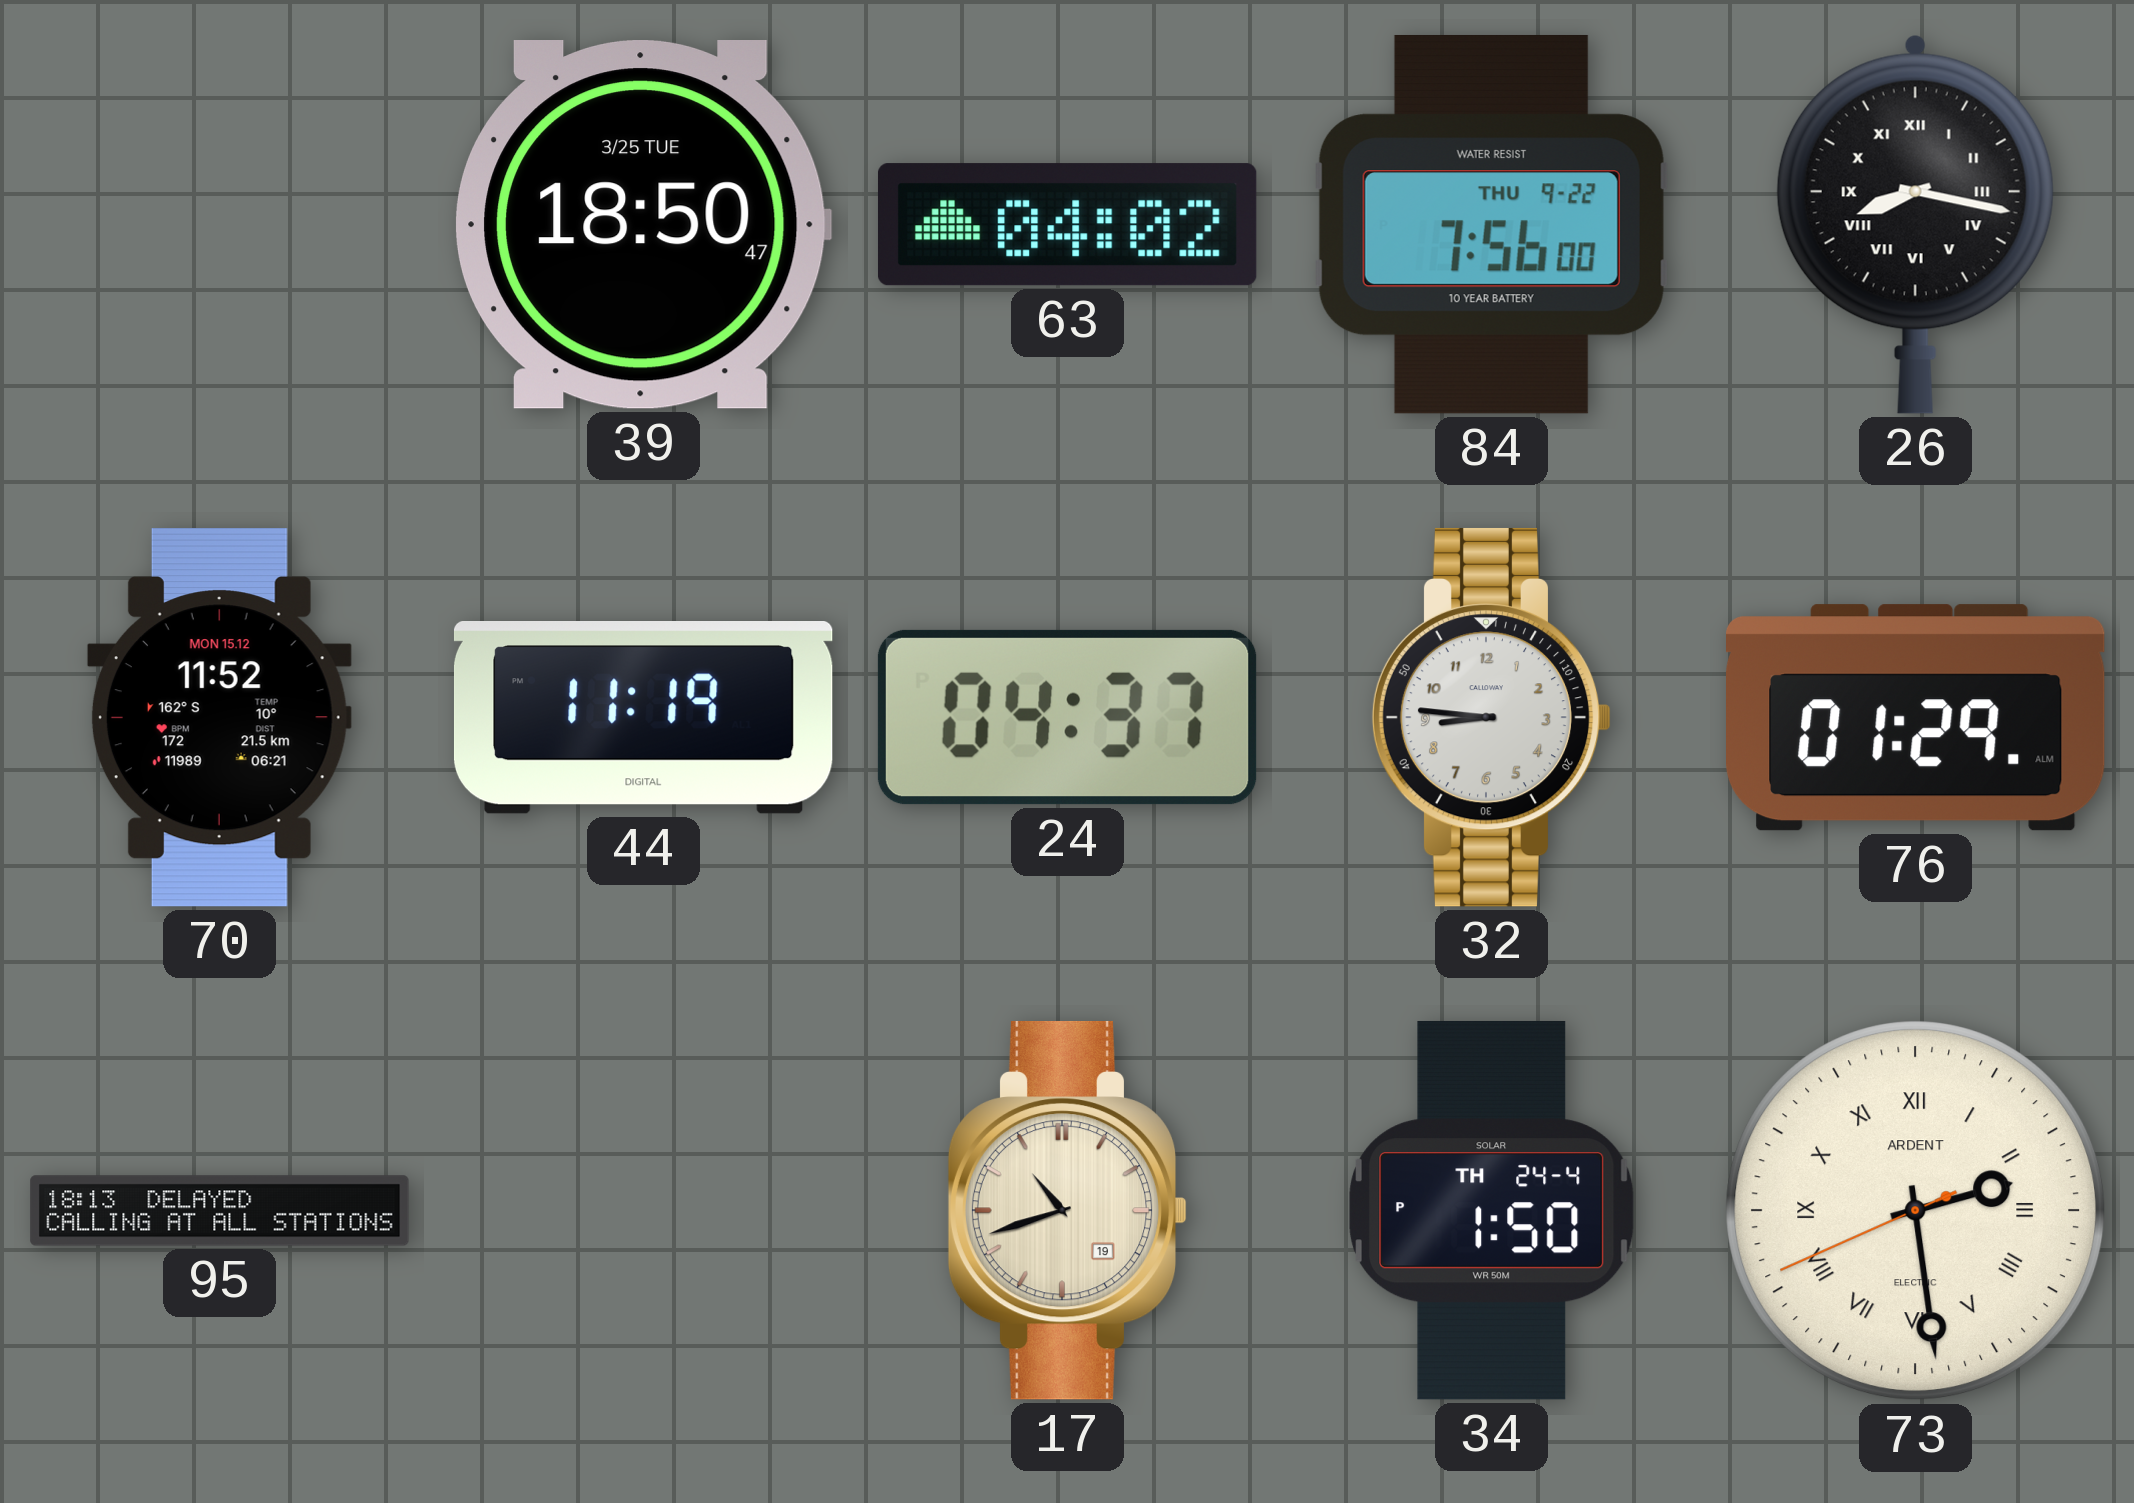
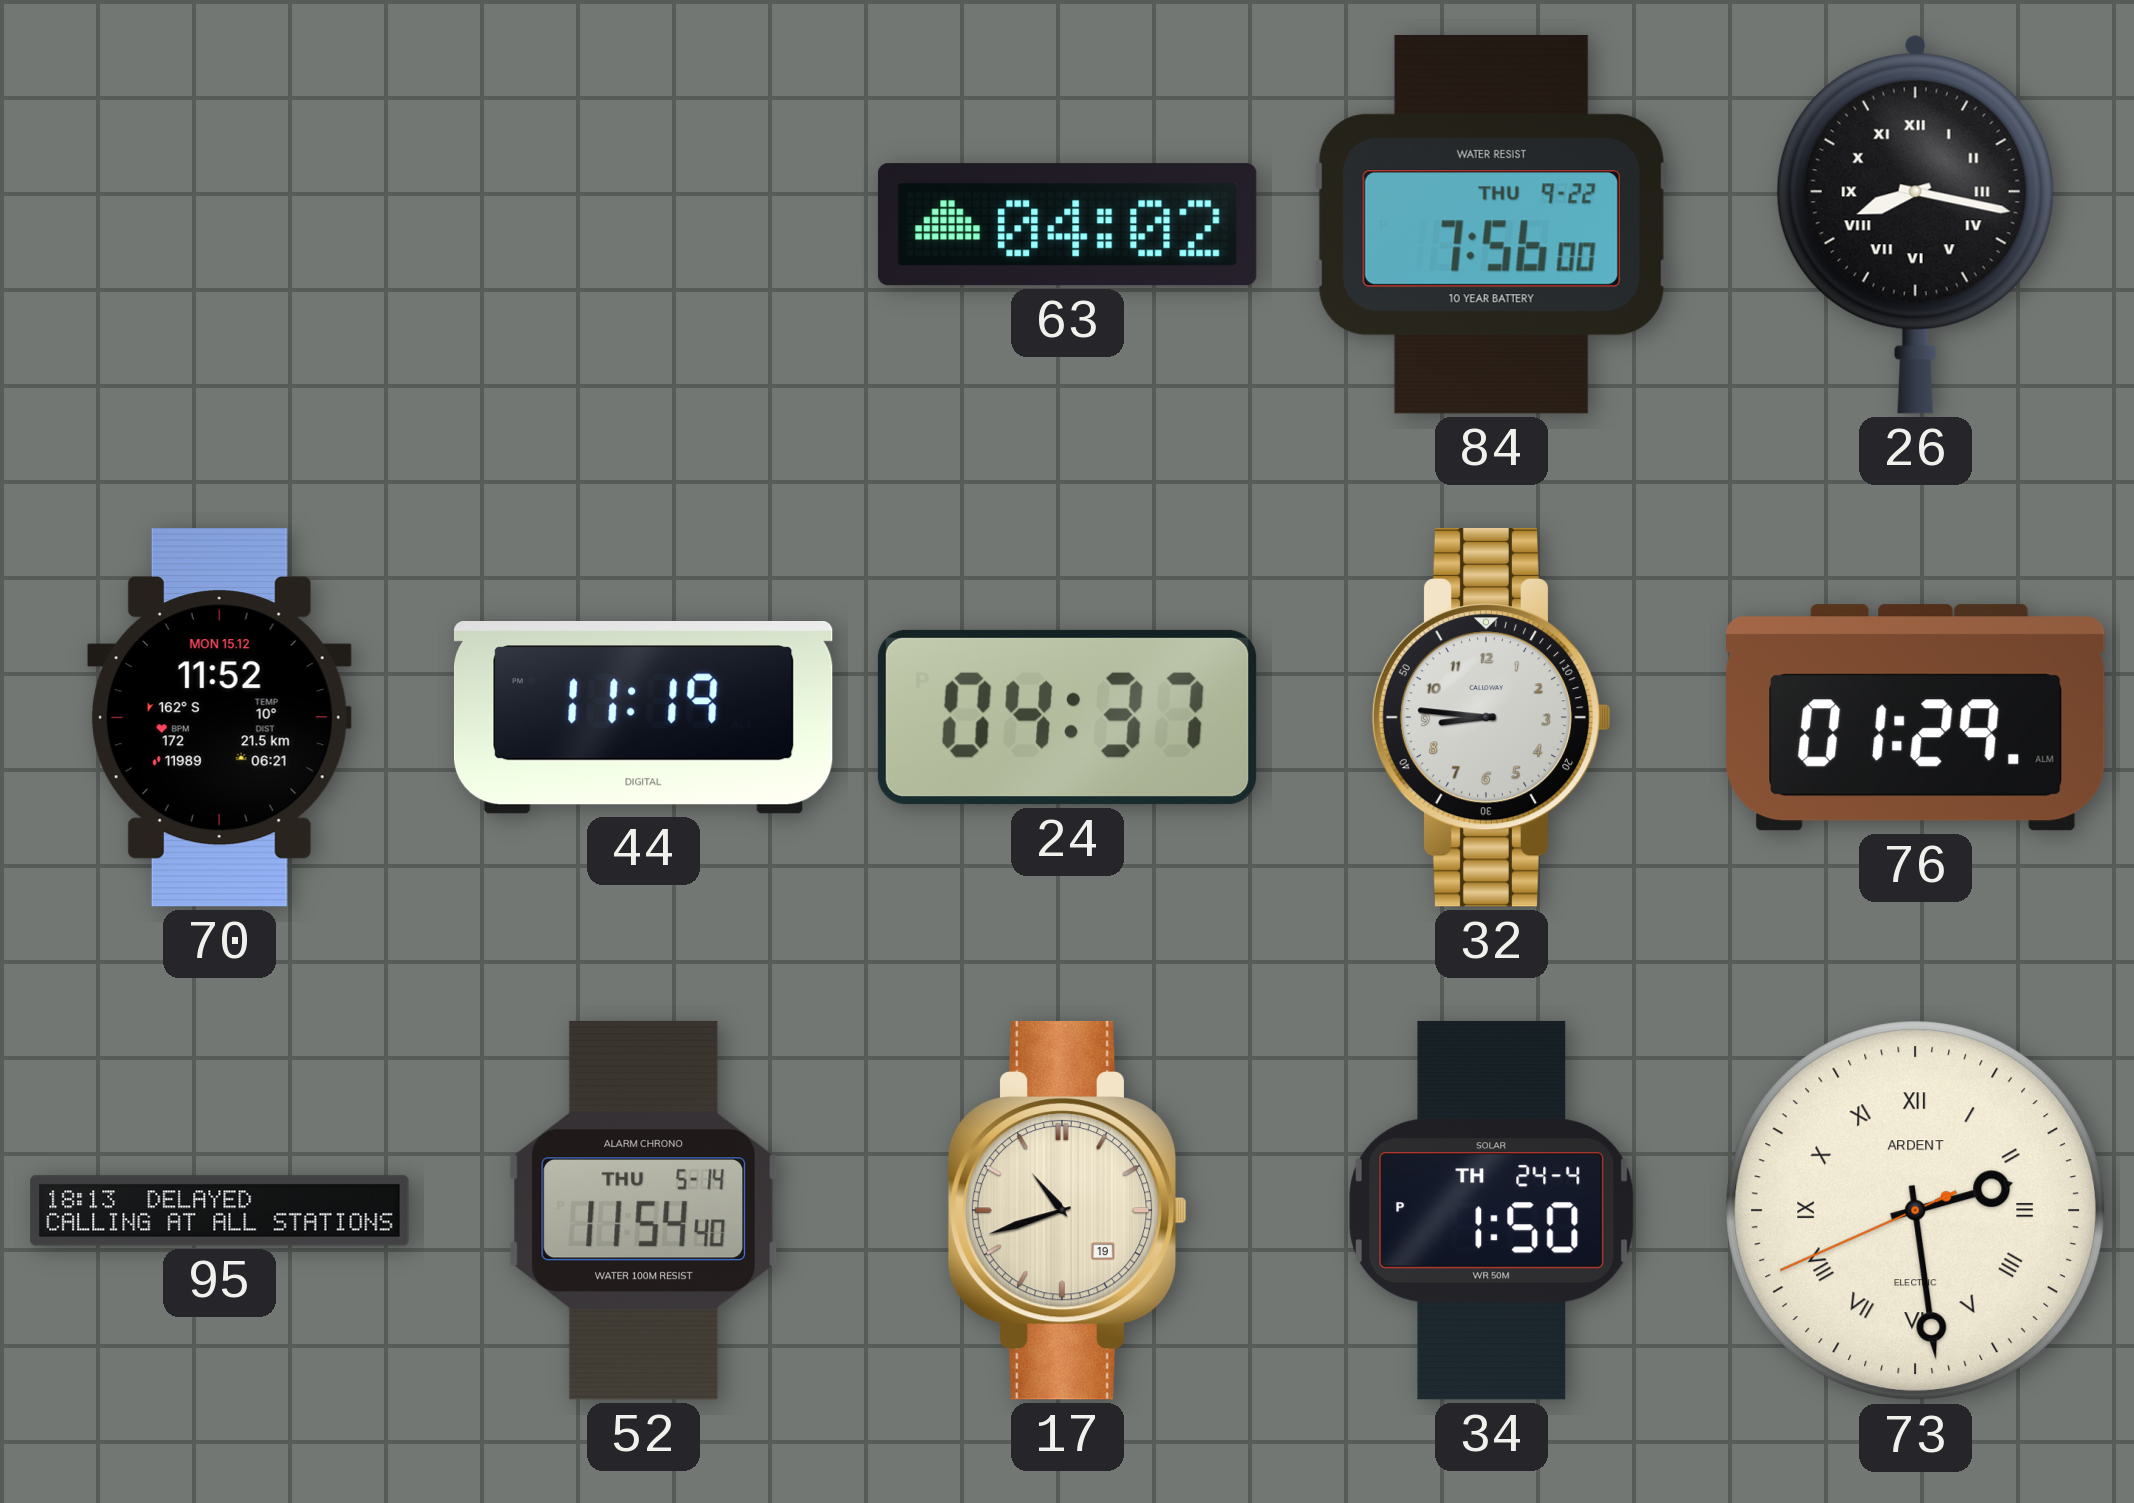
39: 18:50 -> none
52: none -> 11:54
